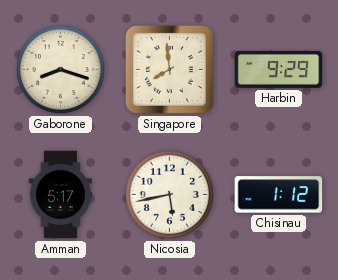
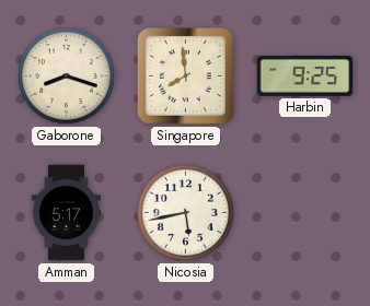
Harbin: 9:29 -> 9:25
Chisinau: 1:12 -> none
